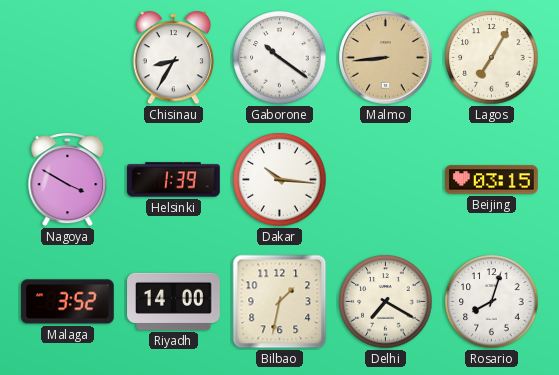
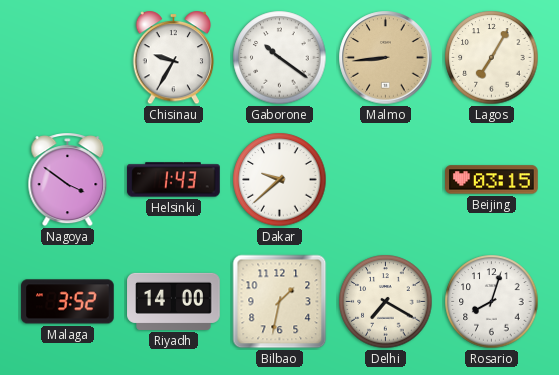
Chisinau: 8:35 -> 9:35
Nagoya: 3:50 -> 3:51
Helsinki: 1:39 -> 1:43
Dakar: 10:16 -> 9:38
